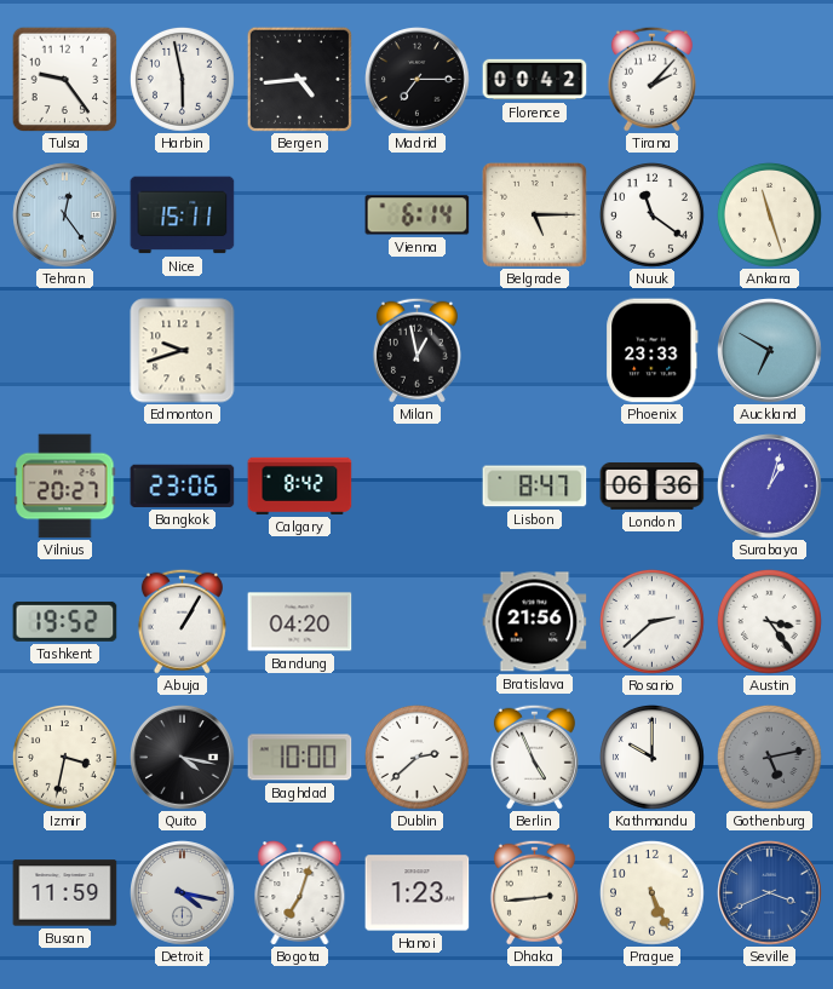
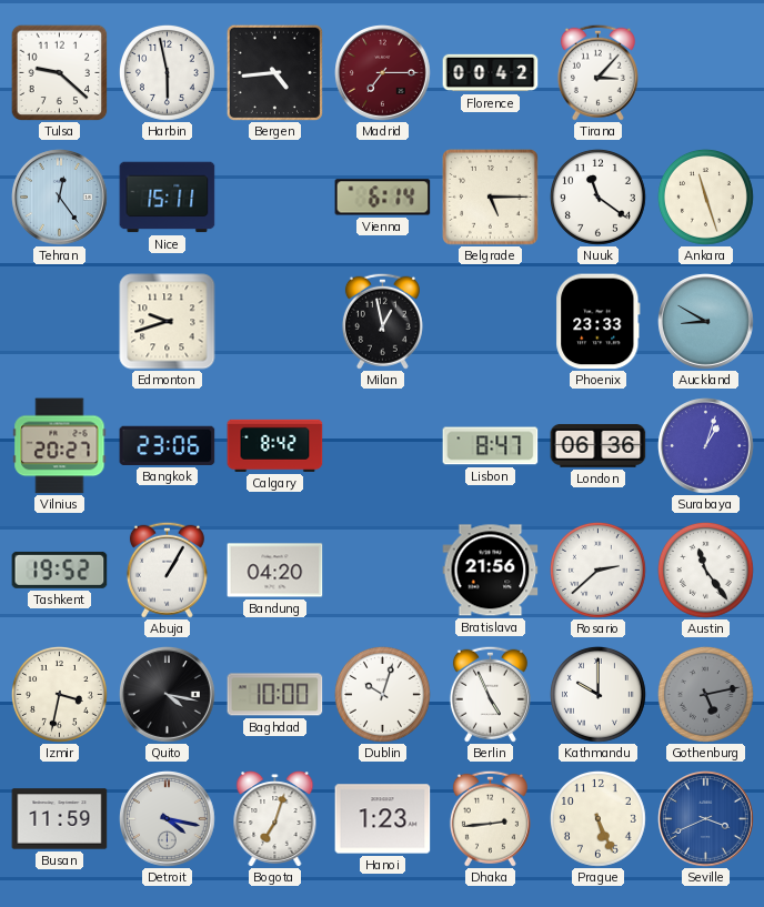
Tulsa: 9:24 -> 9:22
Madrid dial: black -> burgundy
Tirana: 2:07 -> 3:07
Auckland: 6:50 -> 8:50
Austin: 3:24 -> 11:24
Dublin: 2:38 -> 10:03
